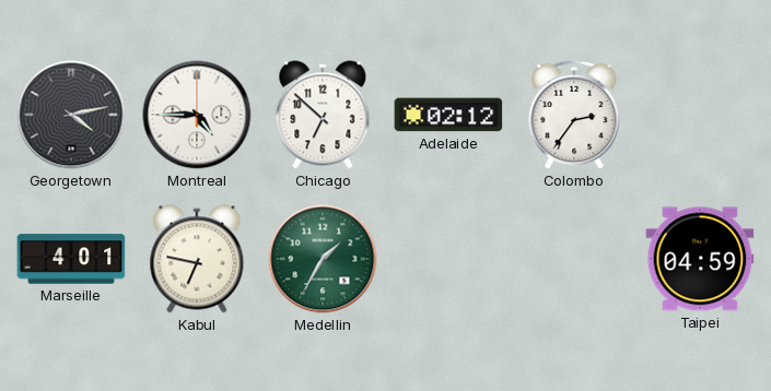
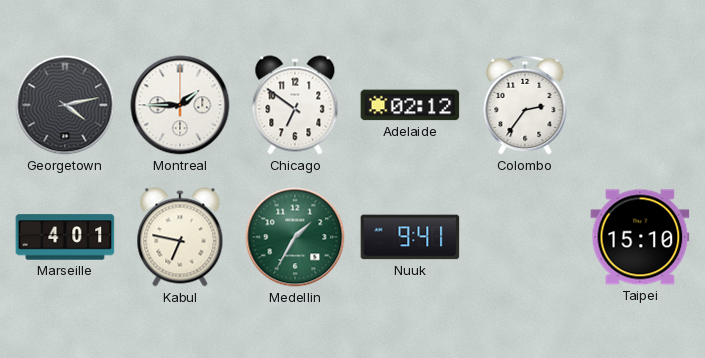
Montreal: 4:45 -> 1:45
Chicago: 6:52 -> 6:51
Nuuk: none -> 9:41
Taipei: 04:59 -> 15:10
